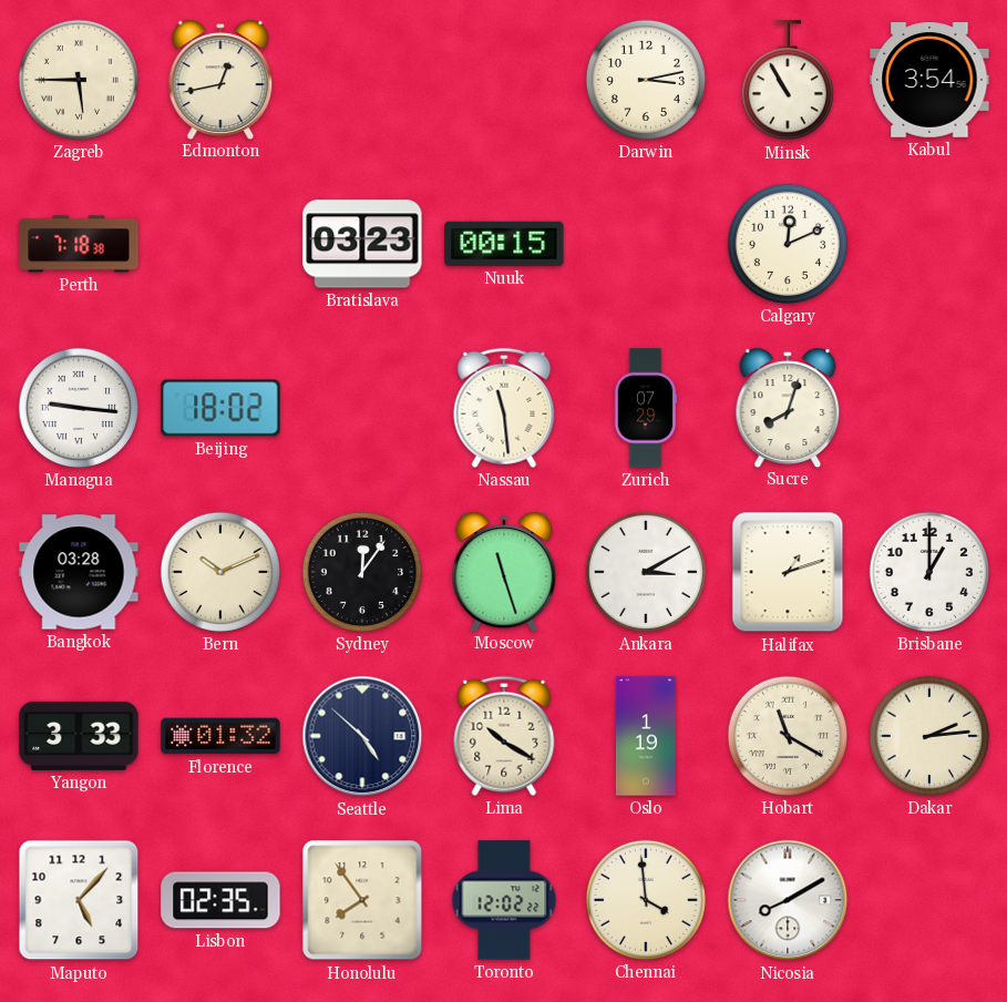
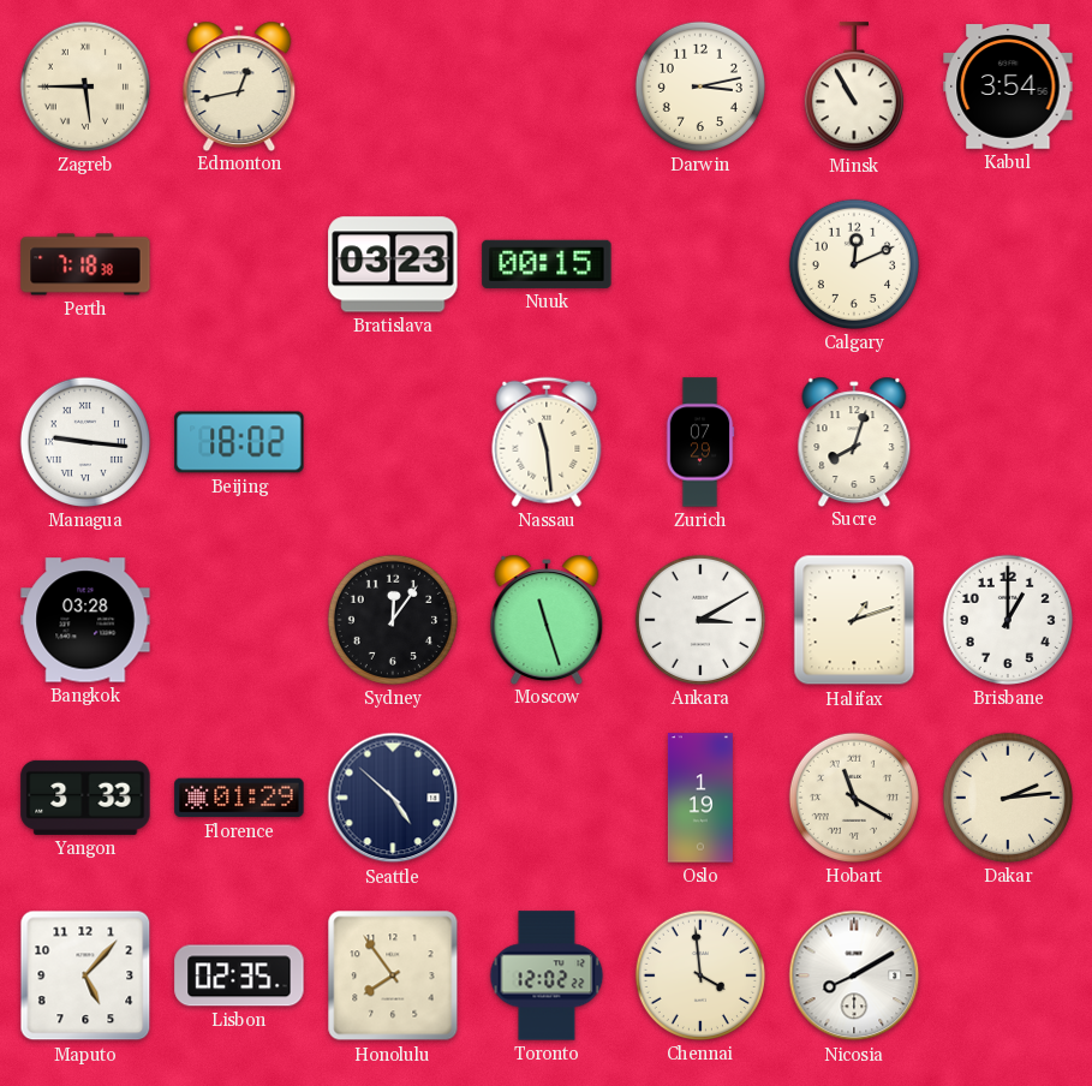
Bern: 10:11 -> none
Florence: 01:32 -> 01:29
Lima: 10:20 -> none
